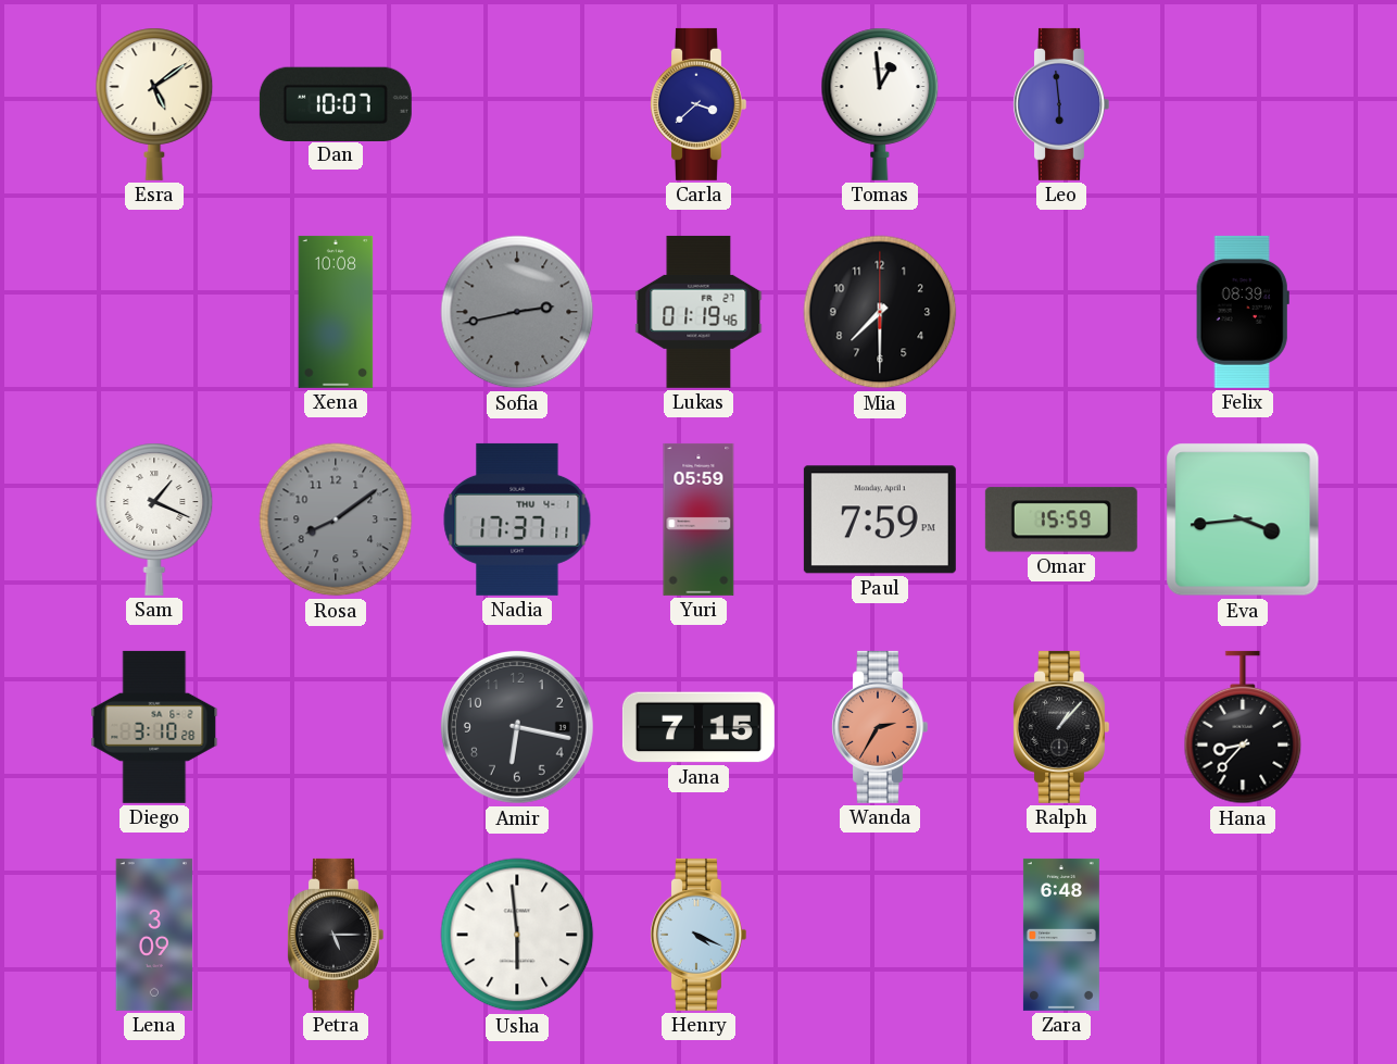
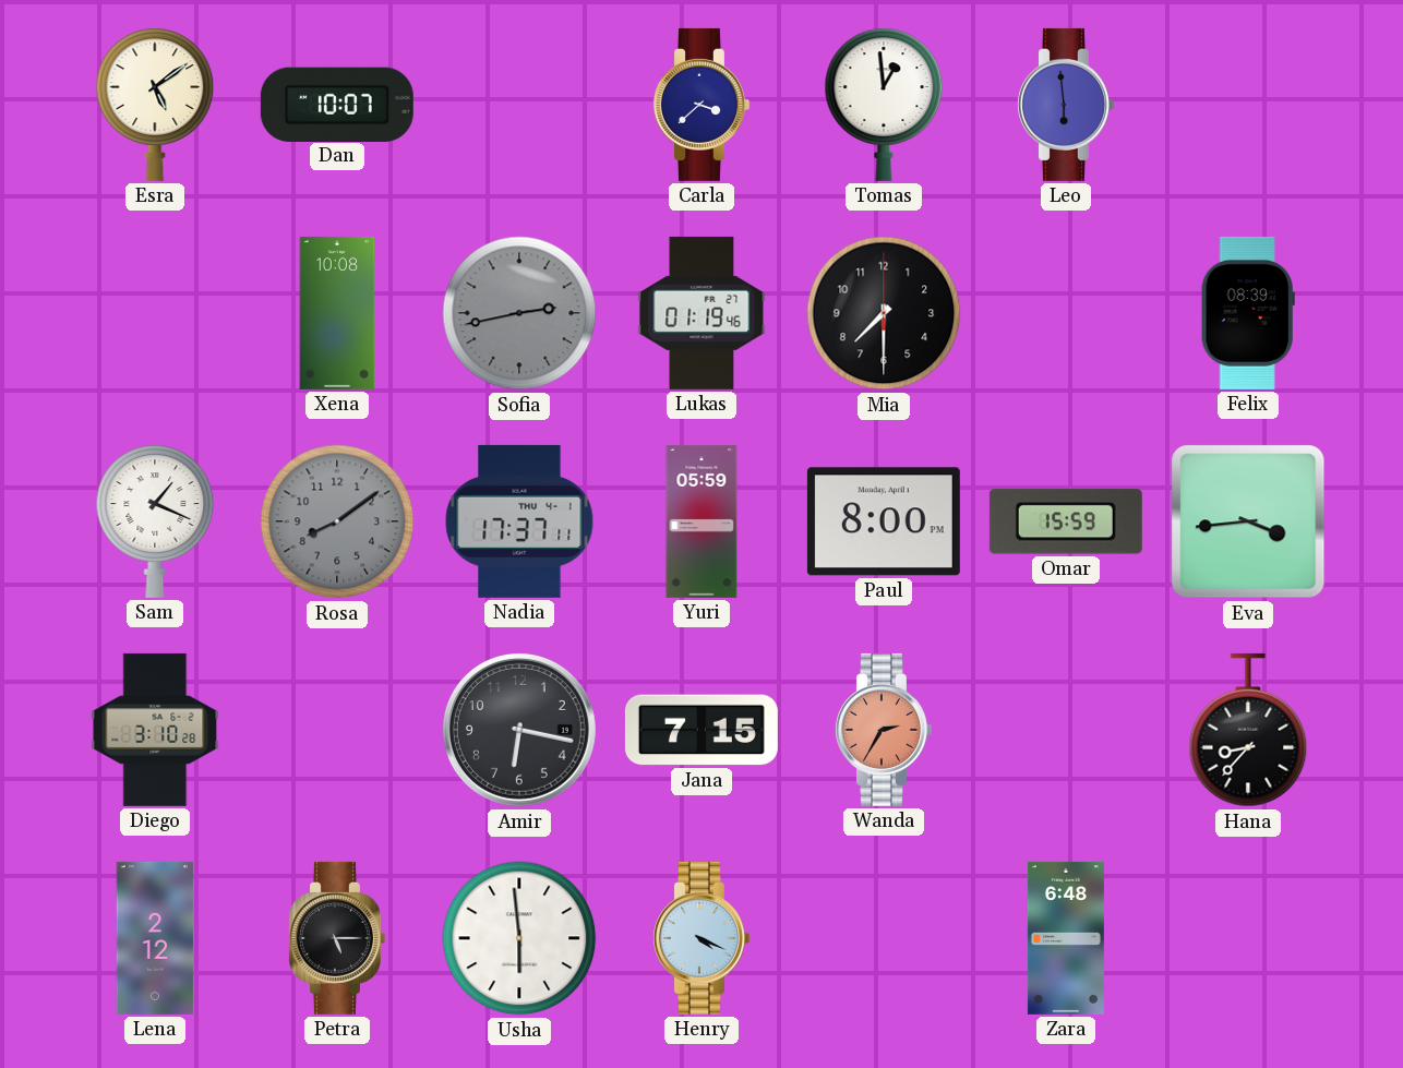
Paul: 7:59 -> 8:00
Ralph: 1:07 -> none
Lena: 3:09 -> 2:12
